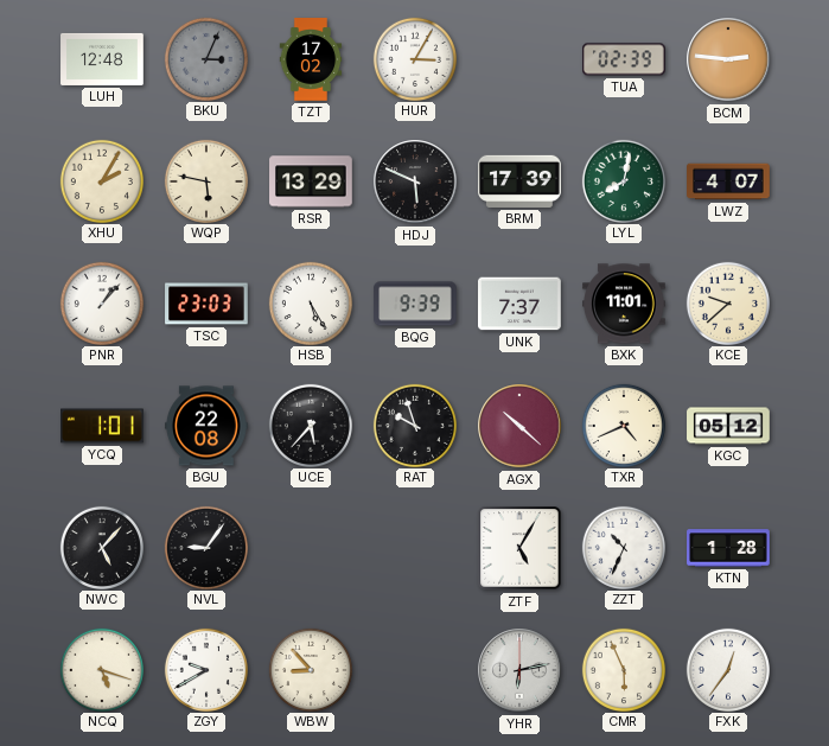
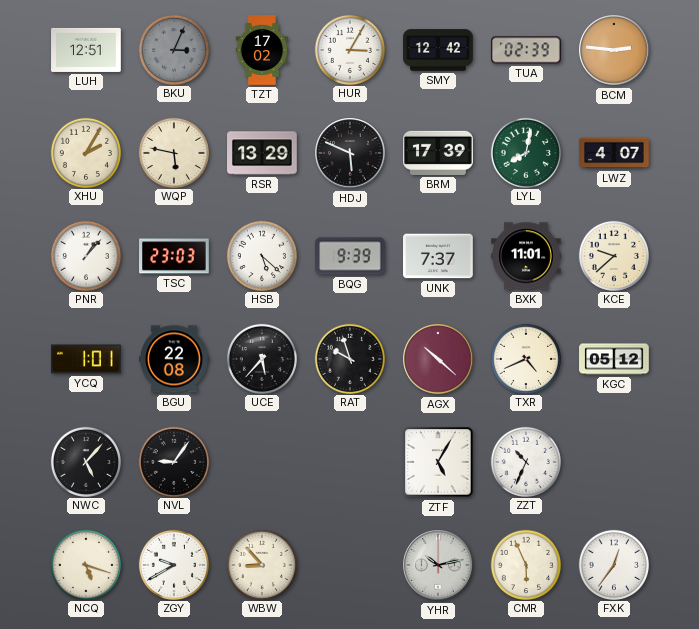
LUH: 12:48 -> 12:51
SMY: none -> 12:42
HSB: 5:25 -> 5:22
KTN: 1:28 -> none
YHR: 6:13 -> 10:13
